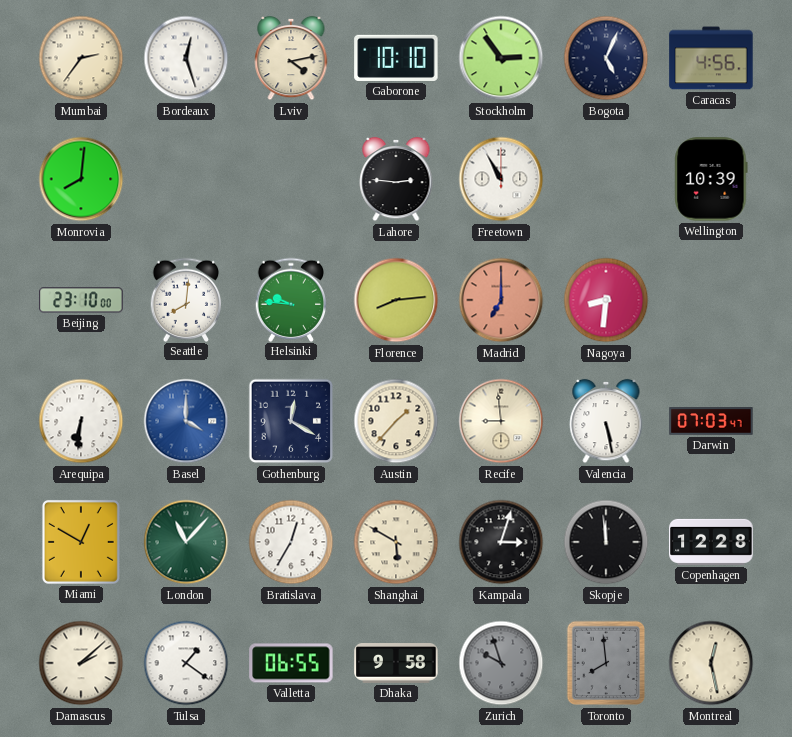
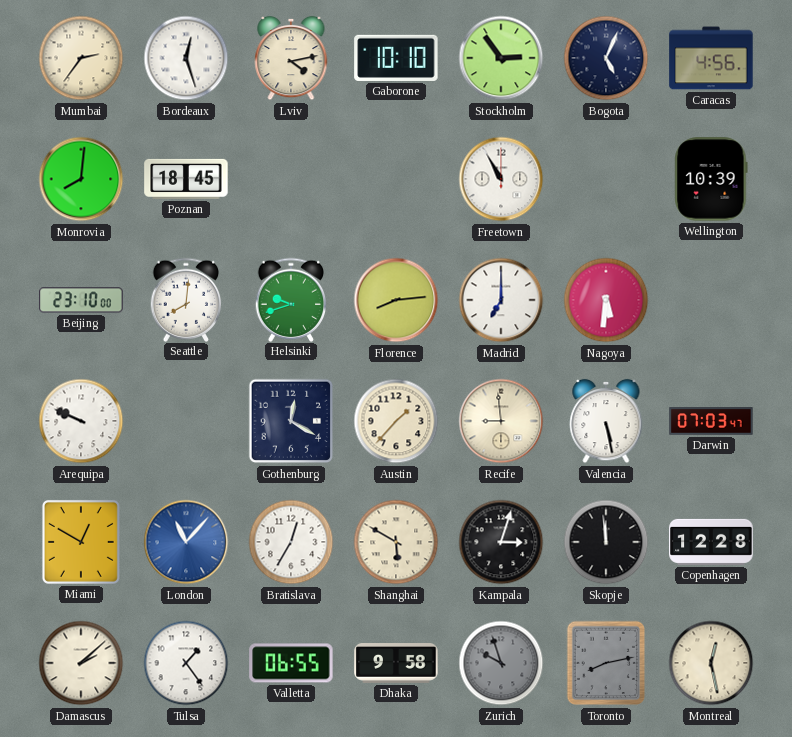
Poznan: none -> 18:45
Lahore: 2:46 -> none
Helsinki: 9:46 -> 9:42
Madrid dial: salmon -> white
Nagoya: 8:31 -> 5:31
Arequipa: 6:31 -> 9:49
Basel: 4:00 -> none
London dial: green -> blue
Tulsa: 1:21 -> 1:24
Toronto: 7:59 -> 8:13
